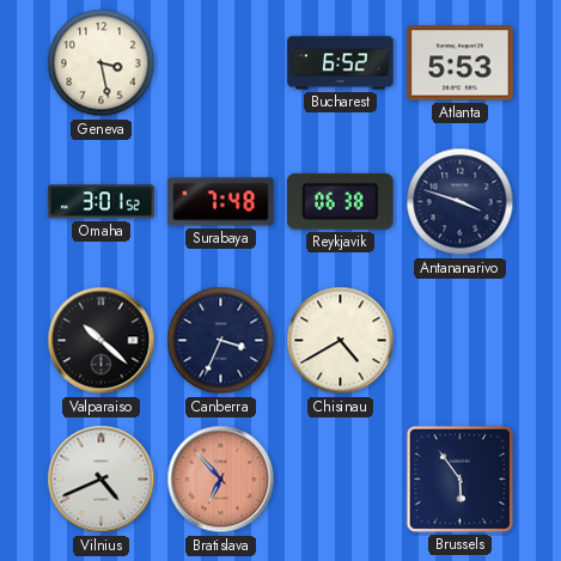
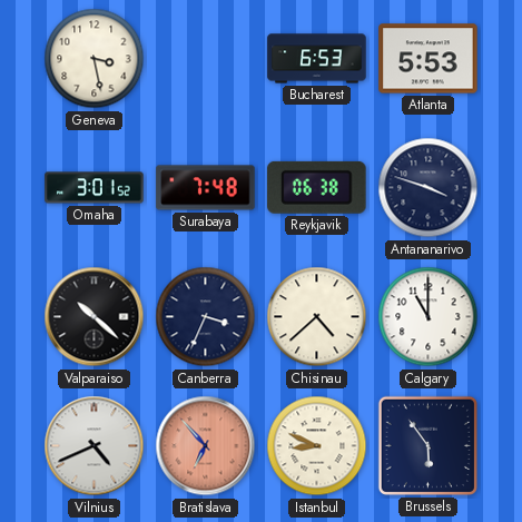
Bucharest: 6:52 -> 6:53
Chisinau: 4:40 -> 4:38
Calgary: none -> 11:00
Istanbul: none -> 8:49
